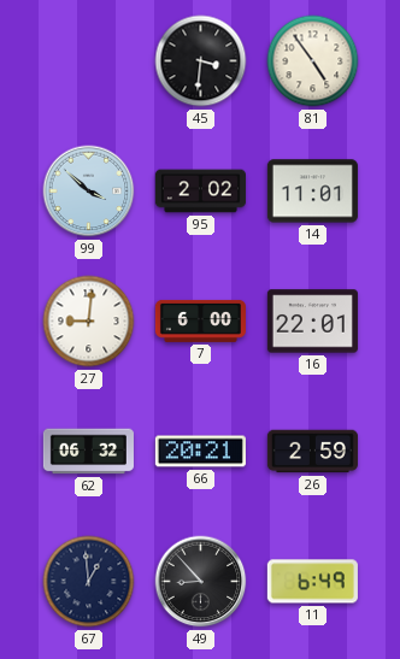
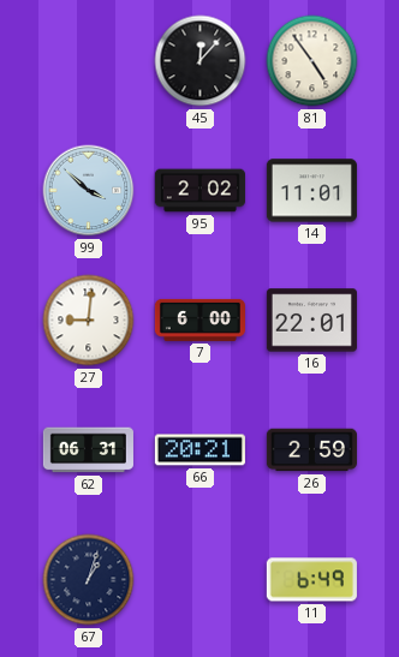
45: 3:31 -> 12:07
62: 06:32 -> 06:31
67: 12:59 -> 1:03
49: 8:53 -> none
